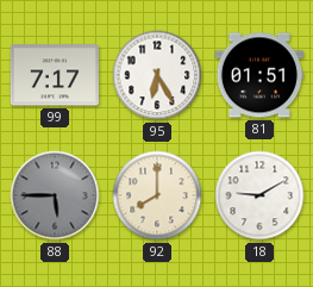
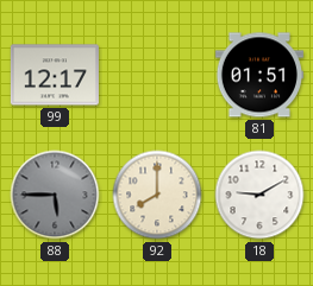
99: 7:17 -> 12:17
95: 6:25 -> none
